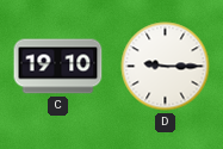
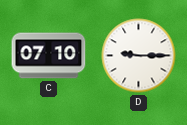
C: 19:10 -> 07:10
